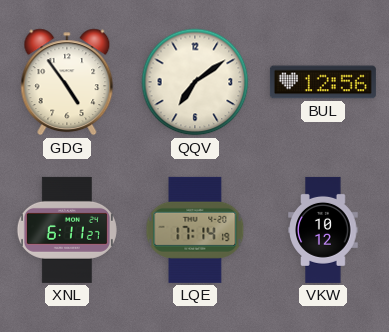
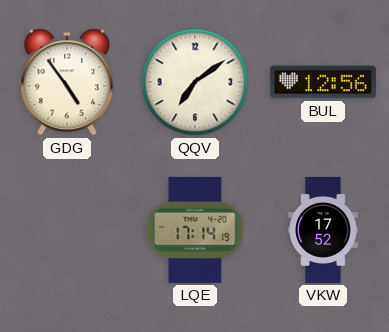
XNL: 6:11 -> none
VKW: 10:12 -> 17:52
